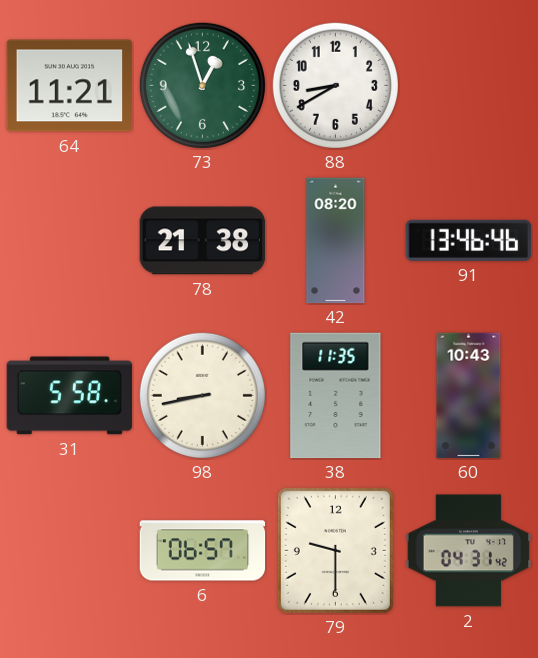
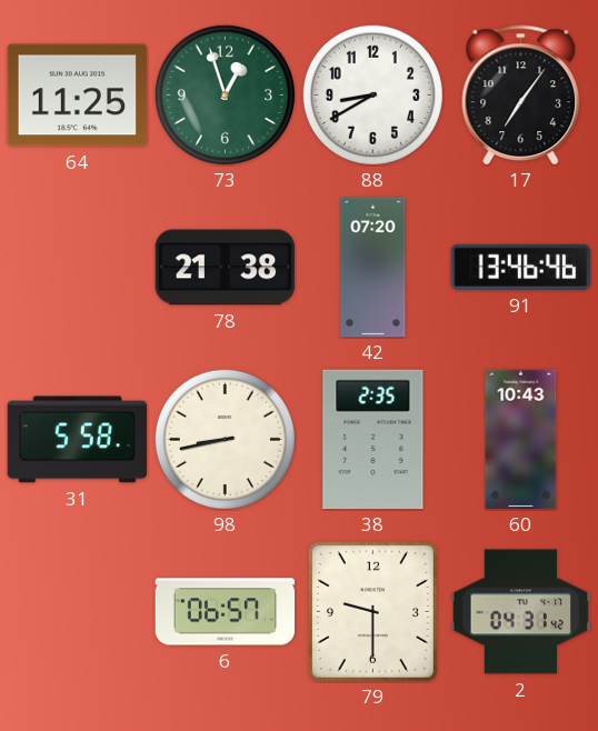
64: 11:21 -> 11:25
17: none -> 7:06
42: 08:20 -> 07:20
38: 11:35 -> 2:35
